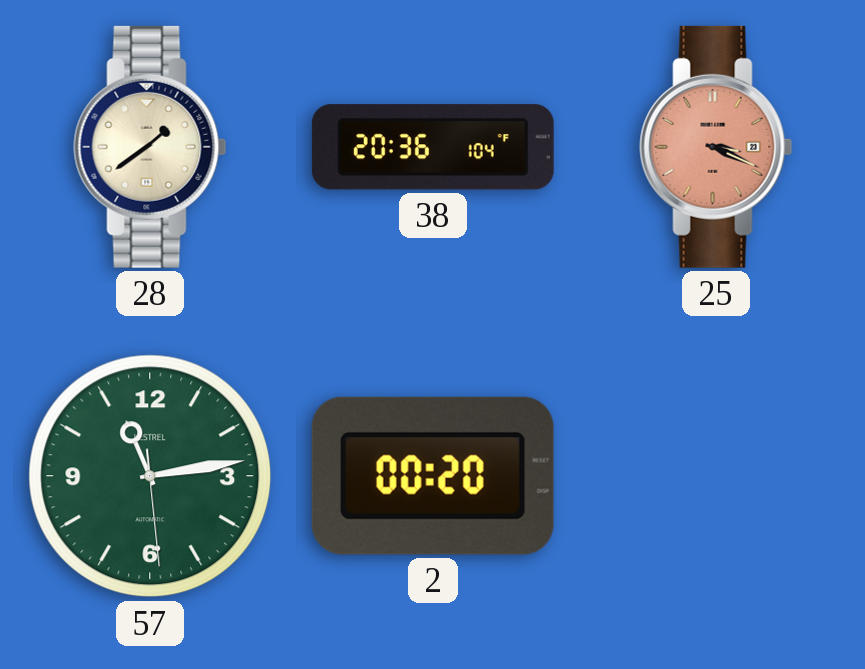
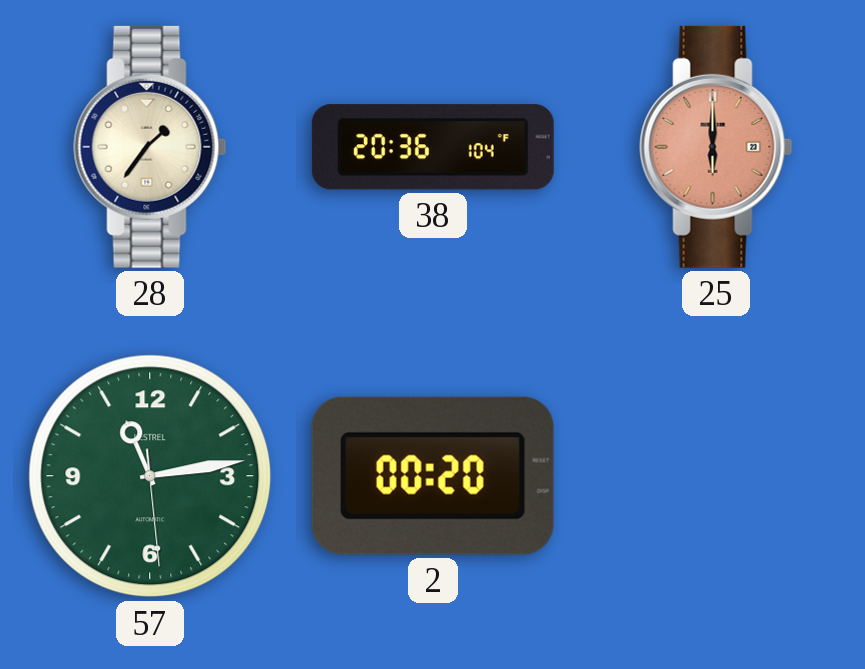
28: 1:39 -> 1:36
25: 3:19 -> 6:00
